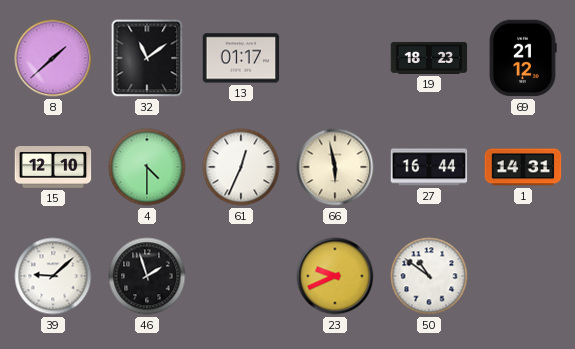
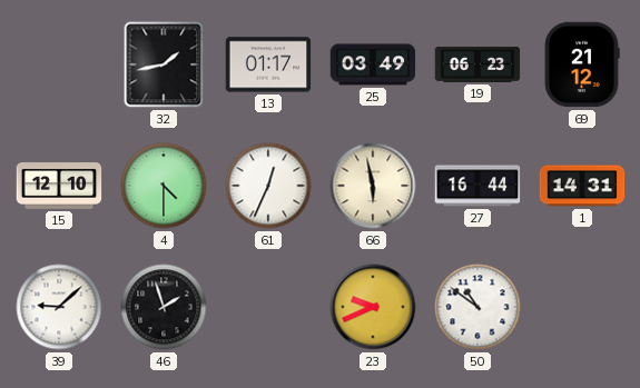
8: 1:38 -> none
32: 11:09 -> 1:43
25: none -> 03:49
19: 18:23 -> 06:23
